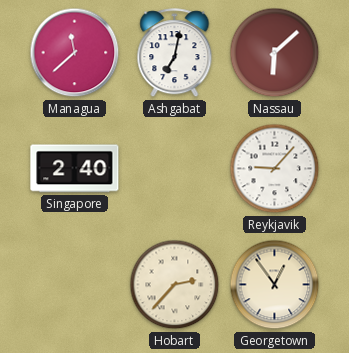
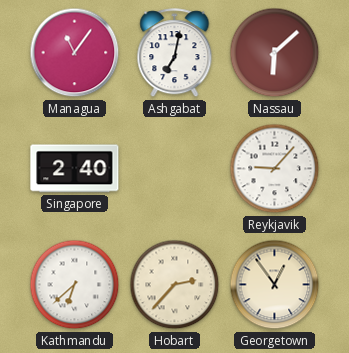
Managua: 11:38 -> 11:06
Kathmandu: none -> 6:38
